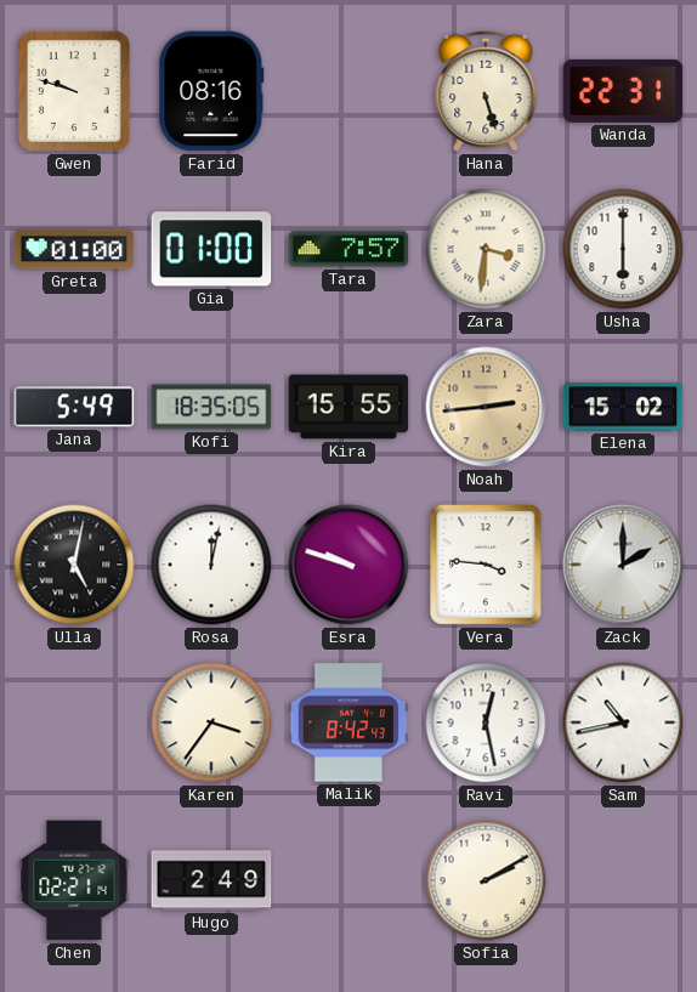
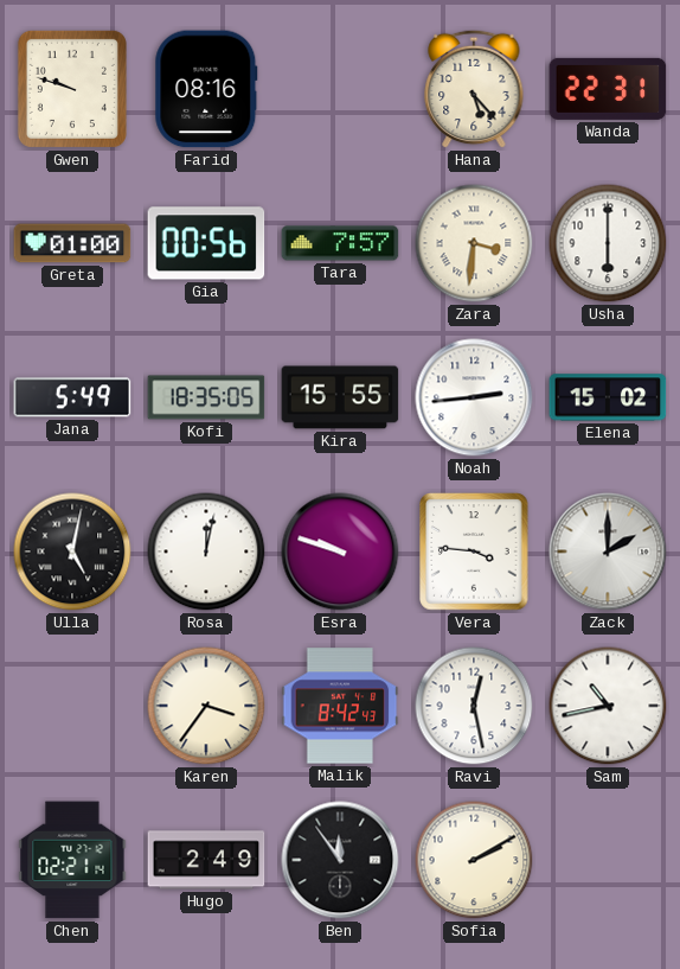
Hana: 5:27 -> 5:23
Gia: 01:00 -> 00:56
Noah dial: champagne -> white
Ben: none -> 11:54
